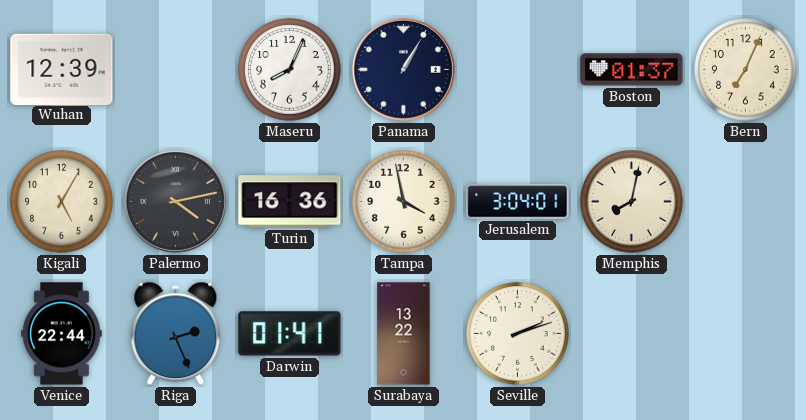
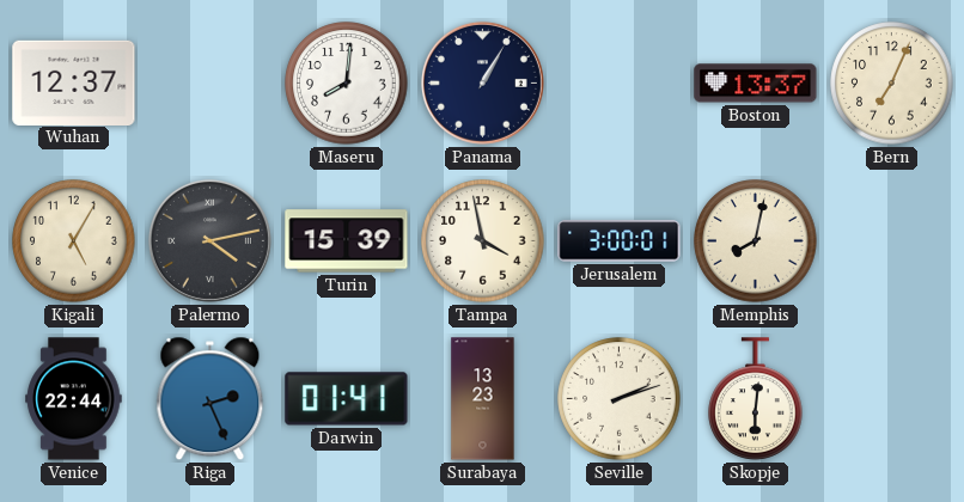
Wuhan: 12:39 -> 12:37
Maseru: 8:04 -> 8:01
Boston: 01:37 -> 13:37
Turin: 16:36 -> 15:39
Jerusalem: 3:04 -> 3:00
Surabaya: 13:22 -> 13:23
Skopje: none -> 6:01
